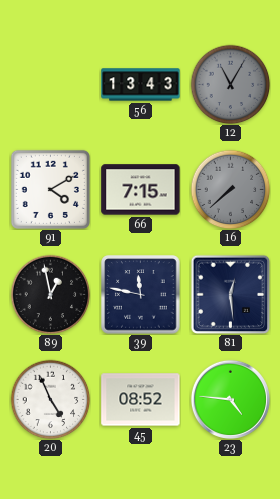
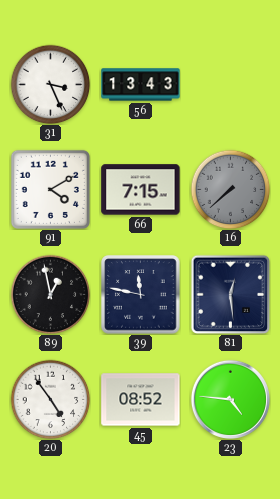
31: none -> 3:26
12: 11:05 -> none
20: 4:56 -> 4:54
